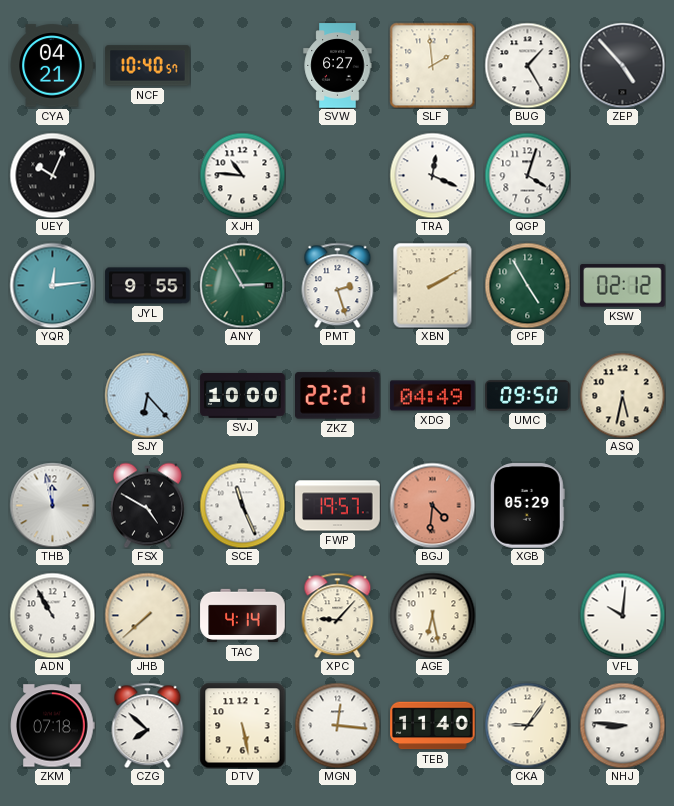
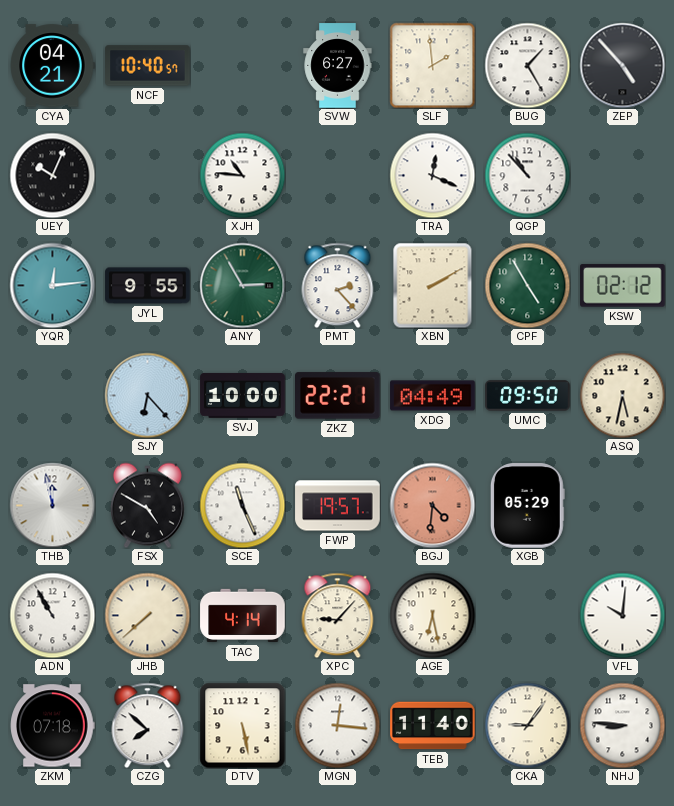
QGP: 4:03 -> 10:53
PMT: 2:27 -> 2:23
